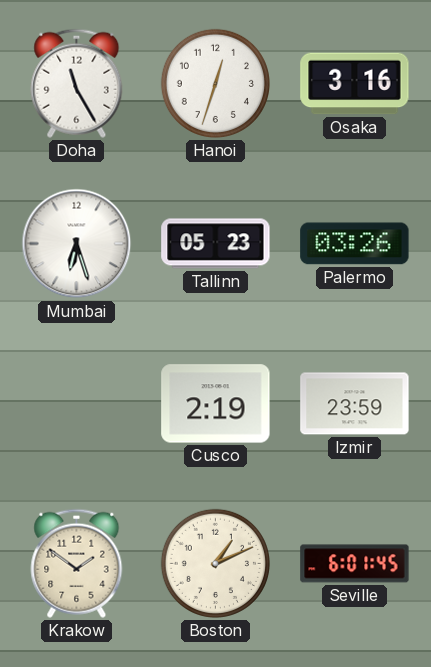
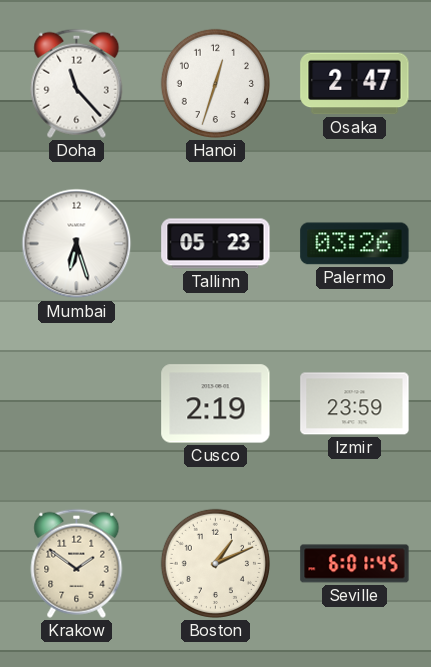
Doha: 11:25 -> 11:23
Osaka: 3:16 -> 2:47
